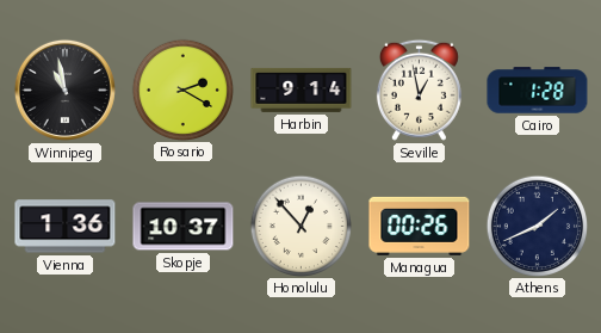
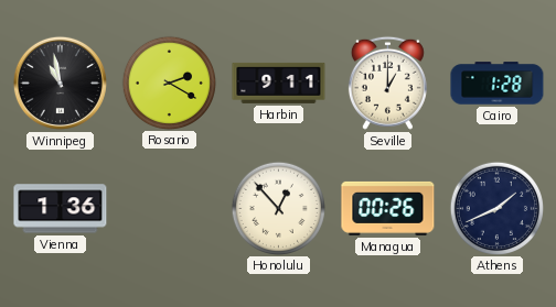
Harbin: 9:14 -> 9:11
Seville: 12:58 -> 1:00
Skopje: 10:37 -> none
